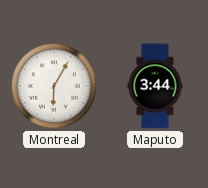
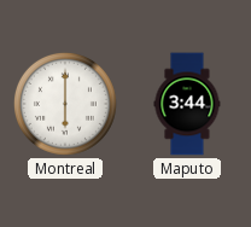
Montreal: 6:05 -> 6:00
